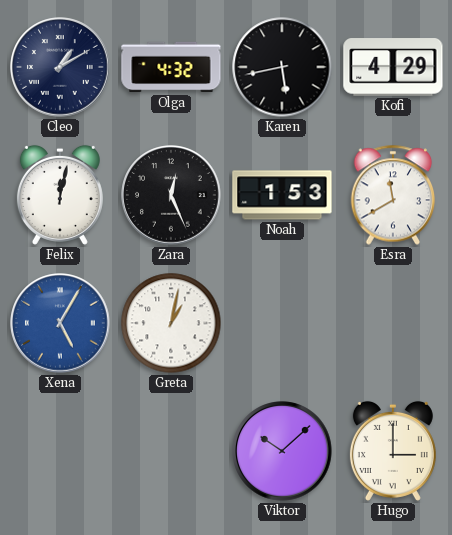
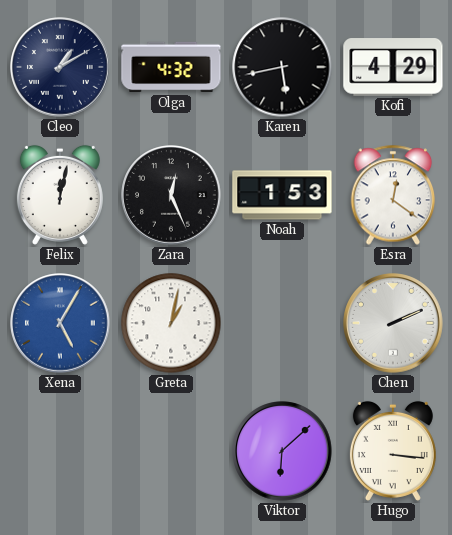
Esra: 11:40 -> 12:21
Chen: none -> 2:11
Viktor: 10:08 -> 6:08
Hugo: 3:00 -> 3:16
